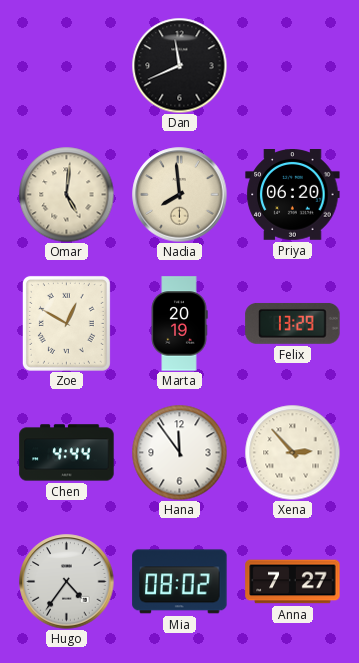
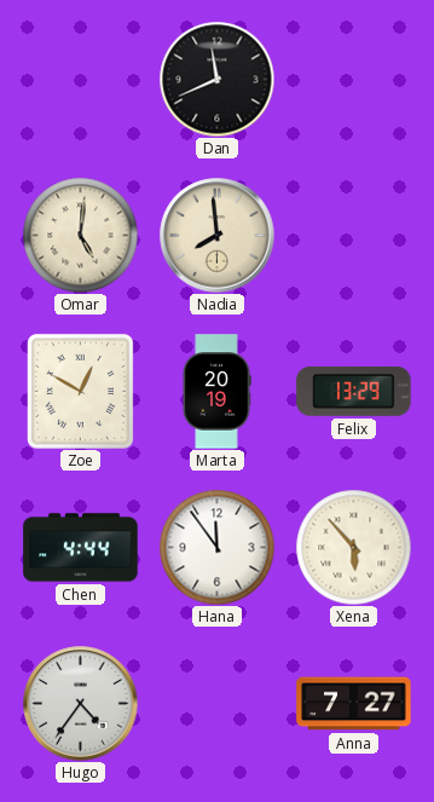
Priya: 06:20 -> none
Xena: 2:53 -> 5:53
Mia: 08:02 -> none
